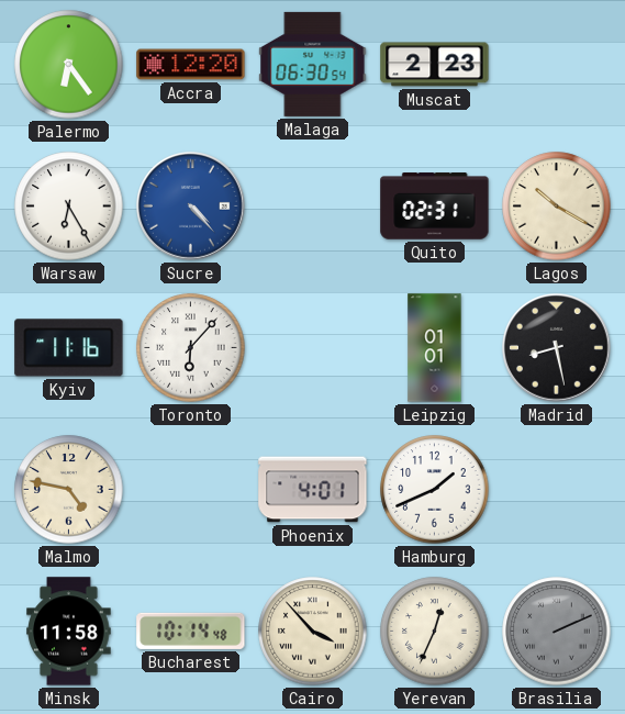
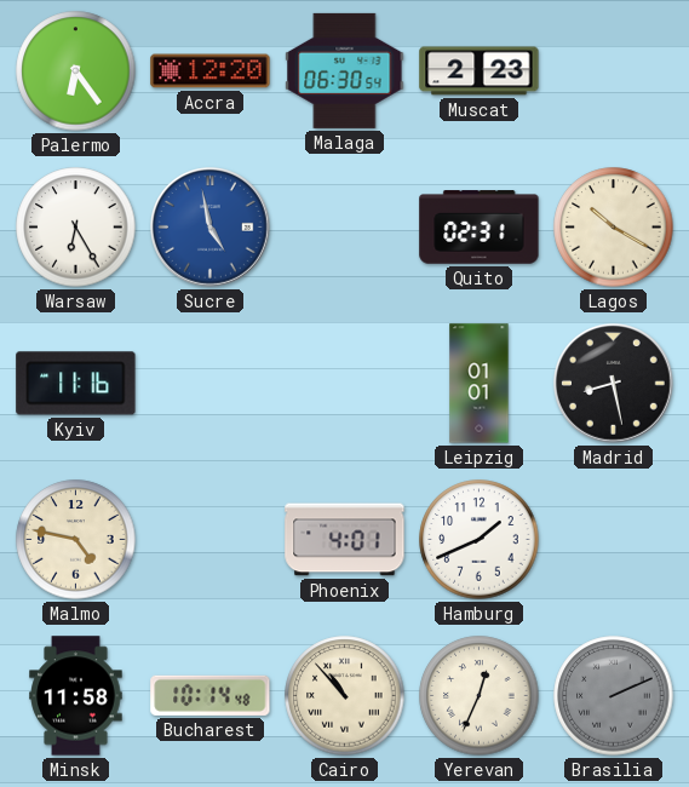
Sucre: 4:23 -> 4:58
Toronto: 6:07 -> none
Cairo: 3:53 -> 10:53
